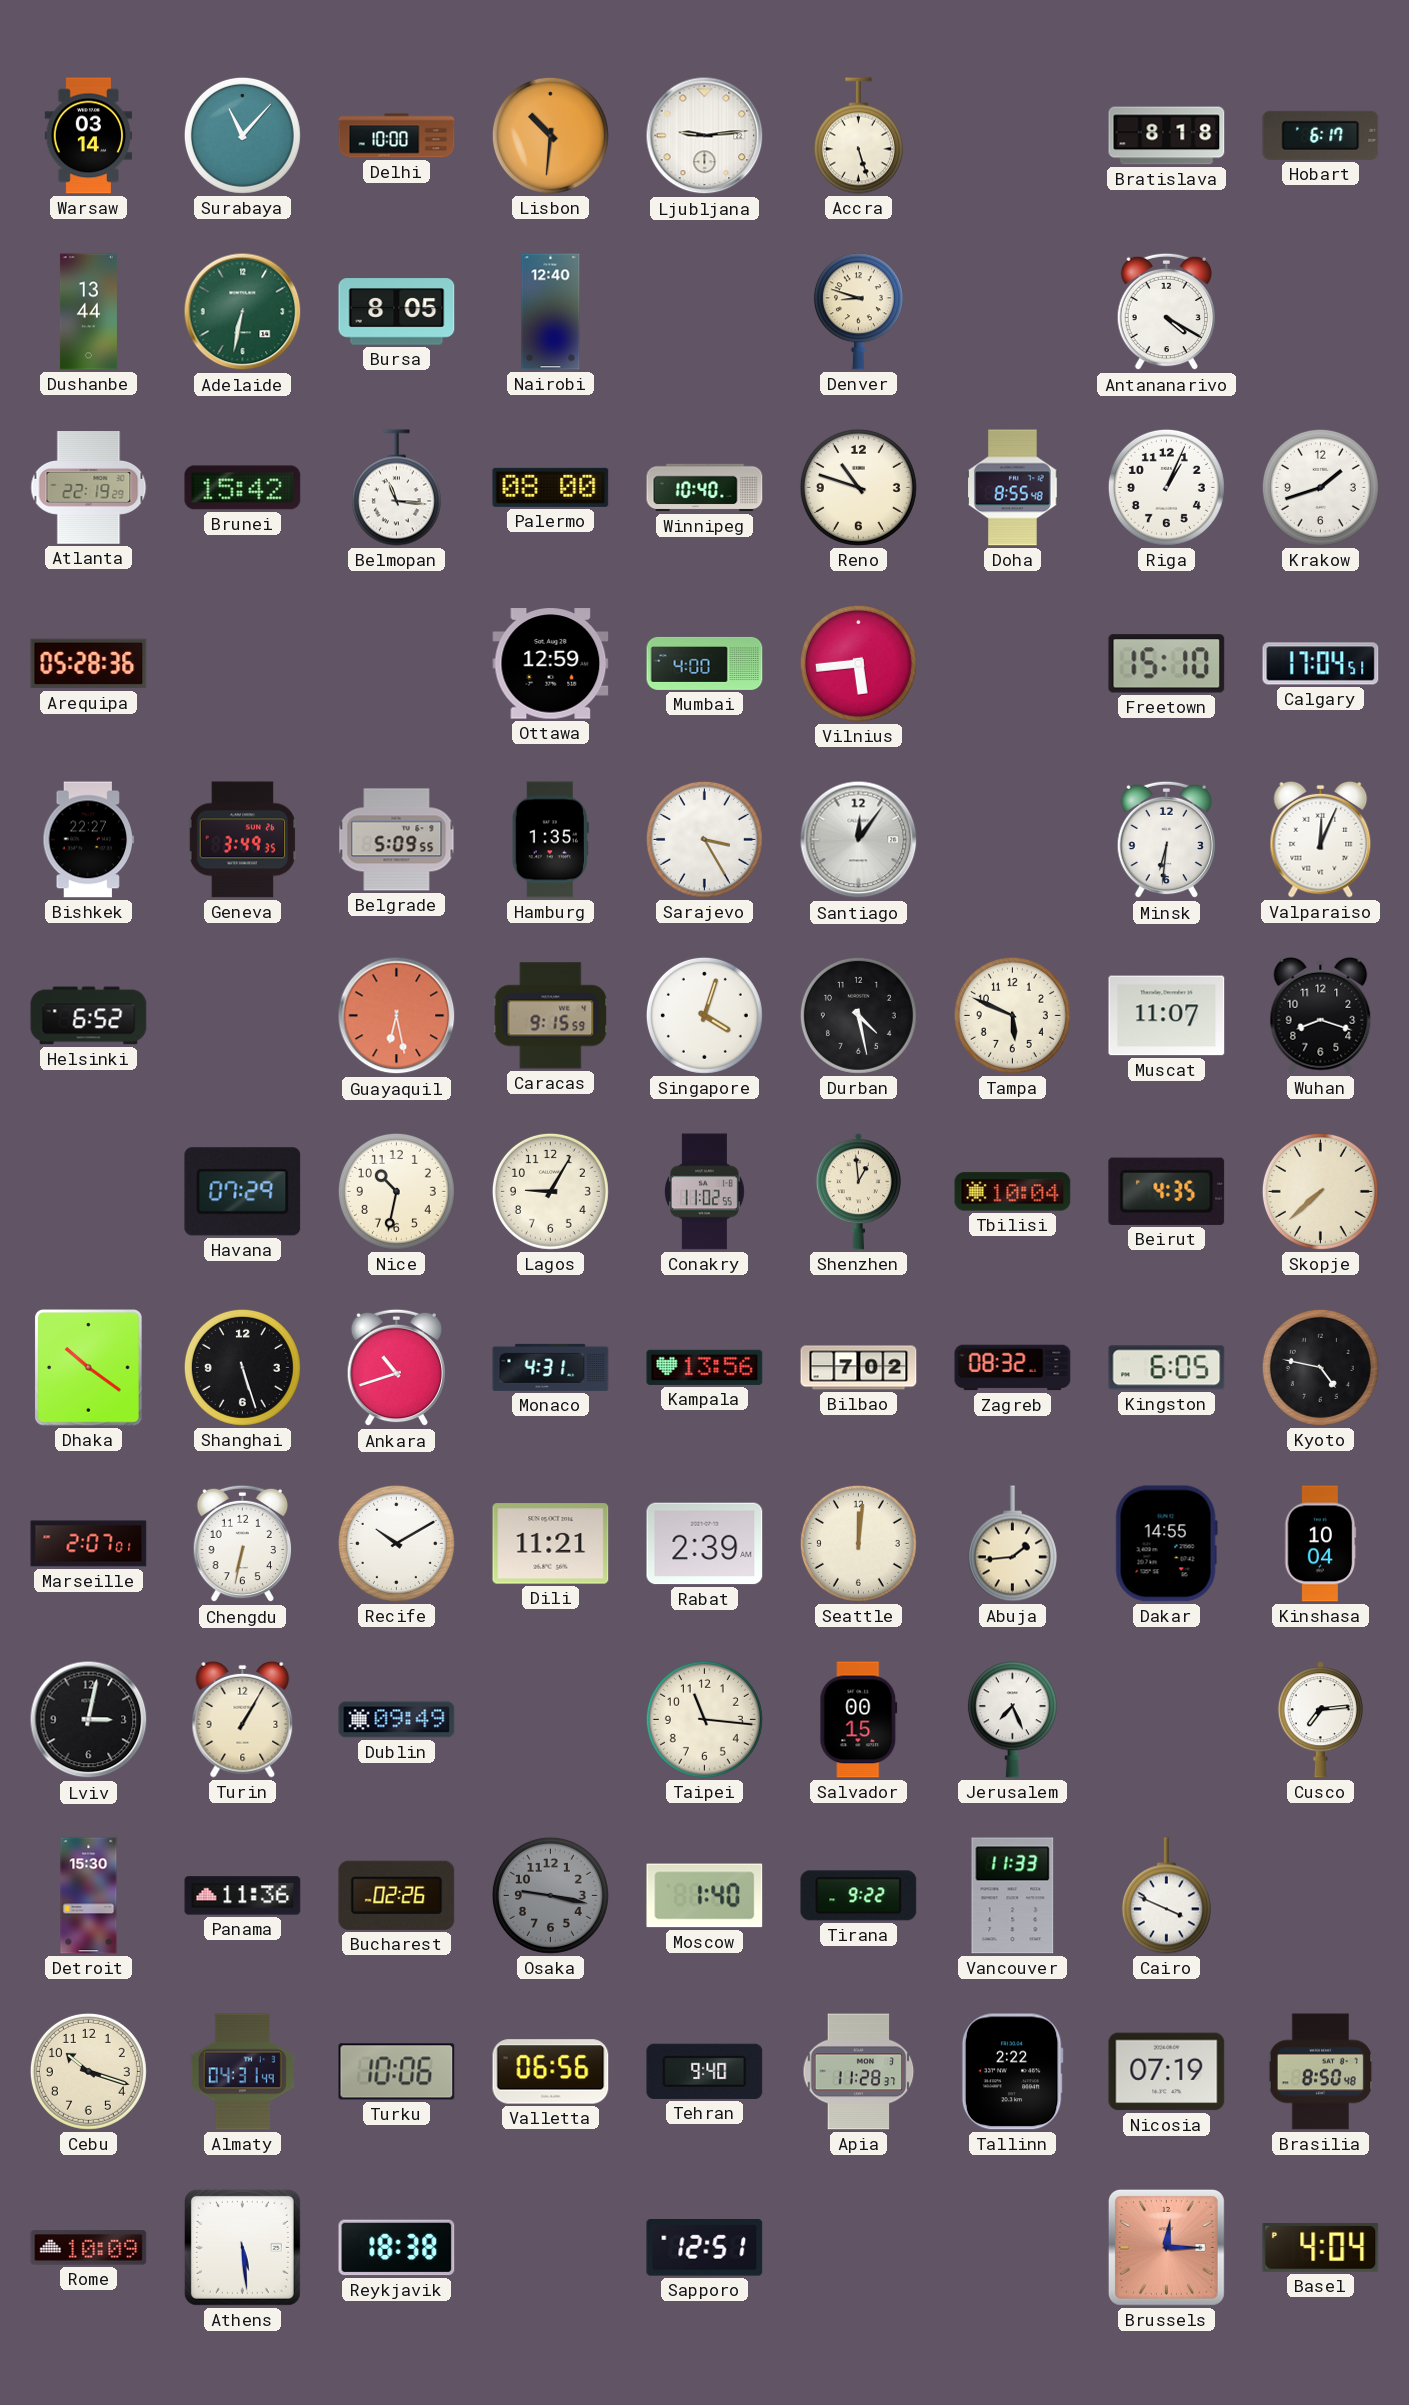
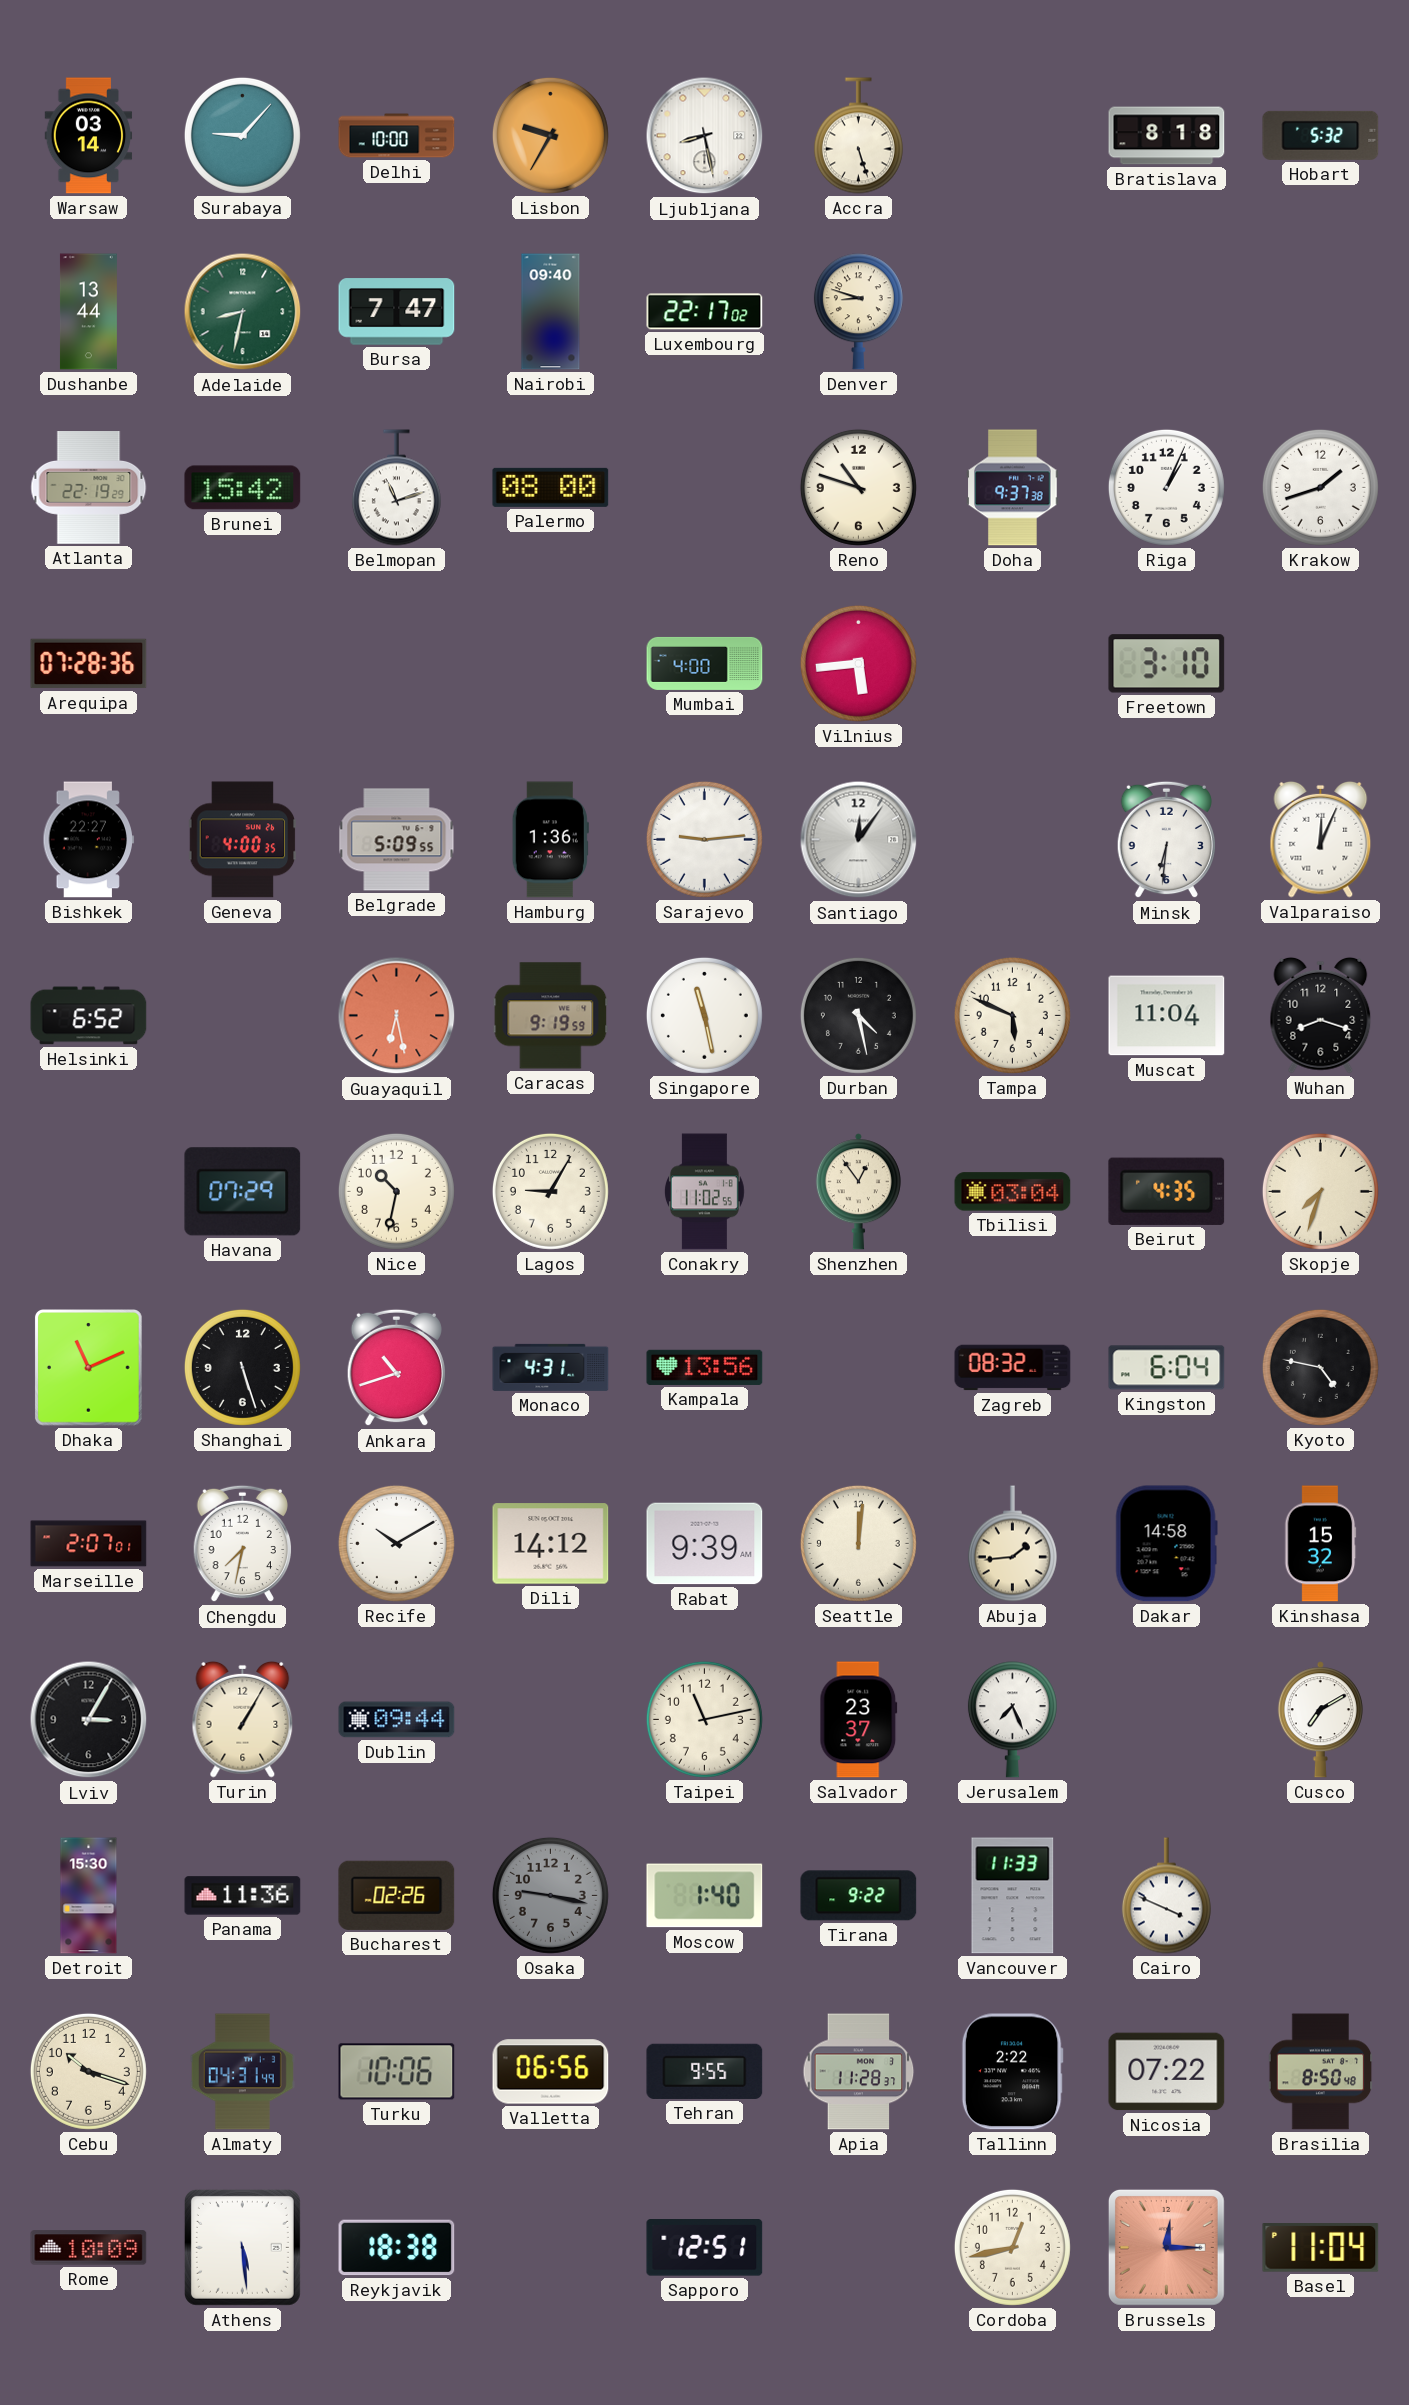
Surabaya: 11:07 -> 9:07
Lisbon: 10:31 -> 9:35
Ljubljana: 9:14 -> 8:28
Hobart: 6:17 -> 5:32
Adelaide: 6:32 -> 8:32
Bursa: 8:05 -> 7:47
Nairobi: 12:40 -> 09:40
Luxembourg: none -> 22:17
Antananarivo: 4:20 -> none
Belmopan: 11:16 -> 11:12
Winnipeg: 10:40 -> none
Doha: 8:55 -> 9:37
Arequipa: 05:28 -> 07:28
Ottawa: 12:59 -> none
Freetown: 15:10 -> 3:10
Calgary: 17:04 -> none
Geneva: 3:49 -> 4:00
Hamburg: 1:35 -> 1:36
Sarajevo: 3:25 -> 9:14
Caracas: 9:15 -> 9:19
Singapore: 4:03 -> 11:28
Muscat: 11:07 -> 11:04
Shenzhen: 12:59 -> 12:54
Tbilisi: 10:04 -> 03:04
Skopje: 7:38 -> 7:33
Dhaka: 10:21 -> 11:11
Bilbao: 7:02 -> none
Kingston: 6:05 -> 6:04
Chengdu: 6:32 -> 7:32
Dili: 11:21 -> 14:12
Rabat: 2:39 -> 9:39
Dakar: 14:55 -> 14:58
Kinshasa: 10:04 -> 15:32
Lviv: 3:02 -> 3:05
Dublin: 09:49 -> 09:44
Taipei: 11:16 -> 11:13
Salvador: 00:15 -> 23:37
Cusco: 7:14 -> 7:10
Tehran: 9:40 -> 9:55
Nicosia: 07:19 -> 07:22
Cordoba: none -> 12:43
Basel: 4:04 -> 11:04
